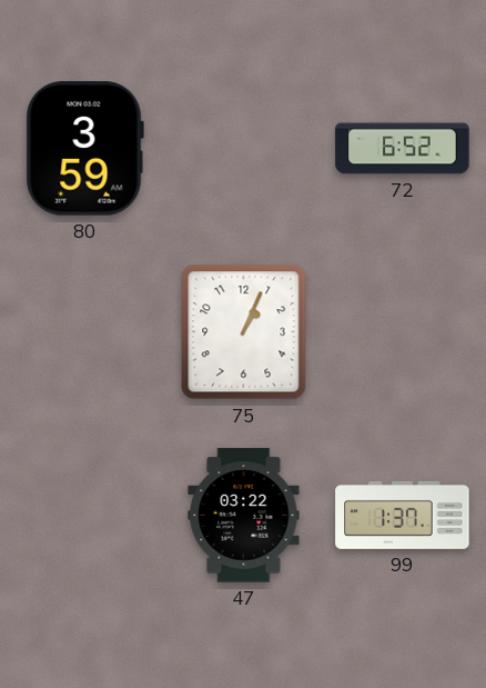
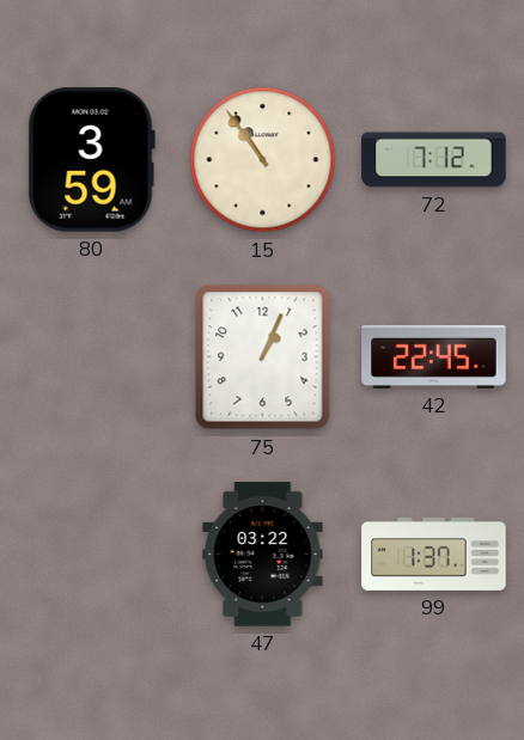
15: none -> 10:54
72: 6:52 -> 7:12
42: none -> 22:45
